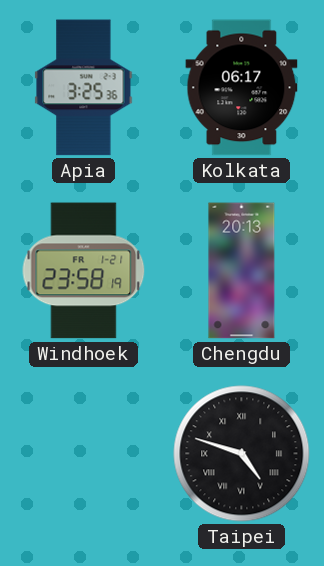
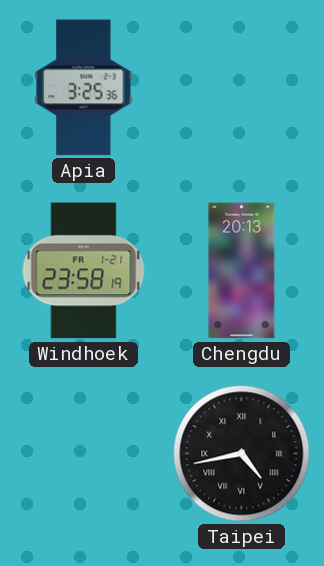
Kolkata: 06:17 -> none
Taipei: 4:48 -> 4:43
